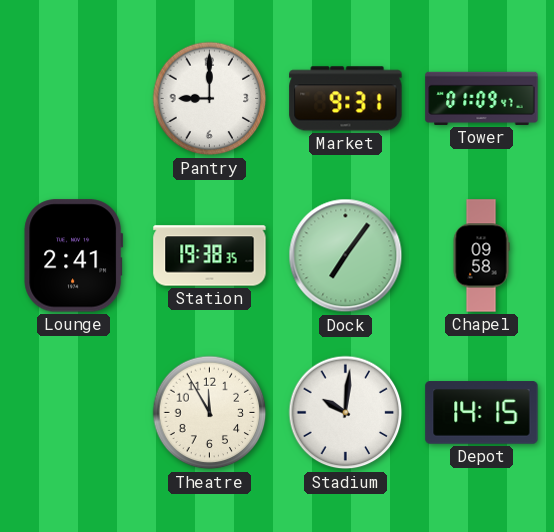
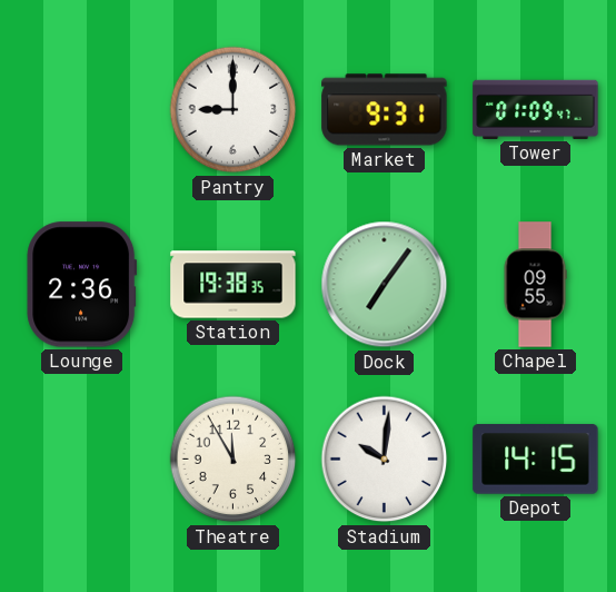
Lounge: 2:41 -> 2:36
Chapel: 09:58 -> 09:55
